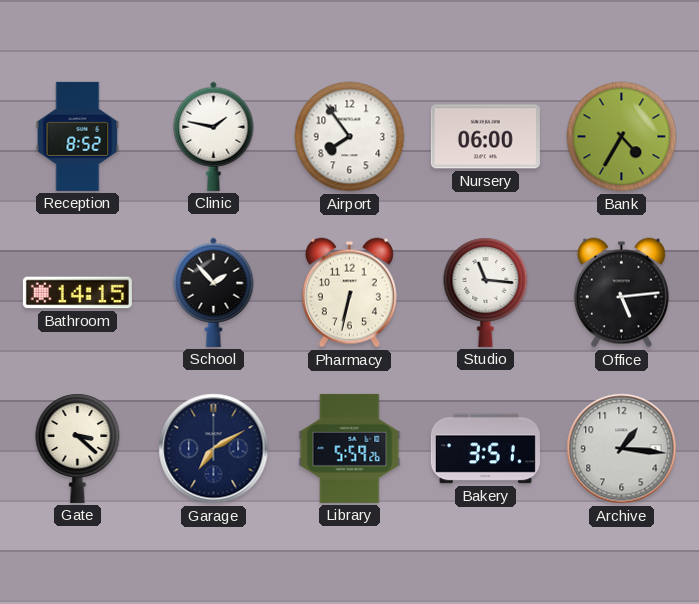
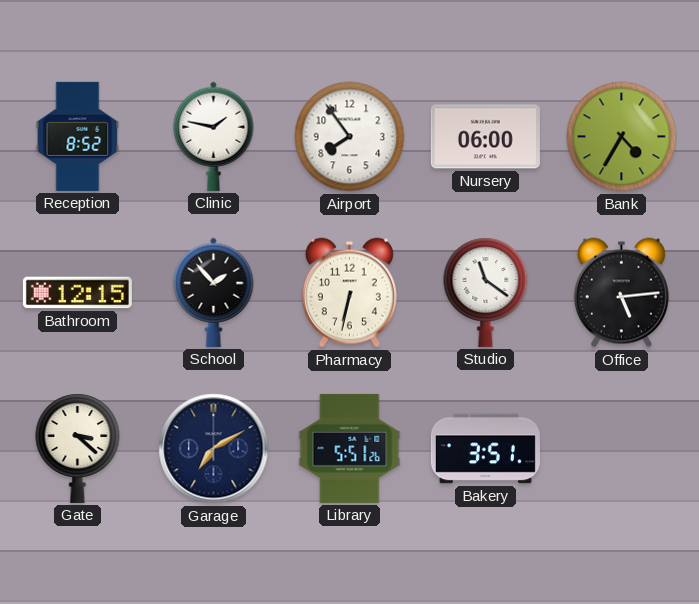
Bathroom: 14:15 -> 12:15
Studio: 11:16 -> 11:21
Library: 5:59 -> 5:51
Archive: 1:16 -> none
